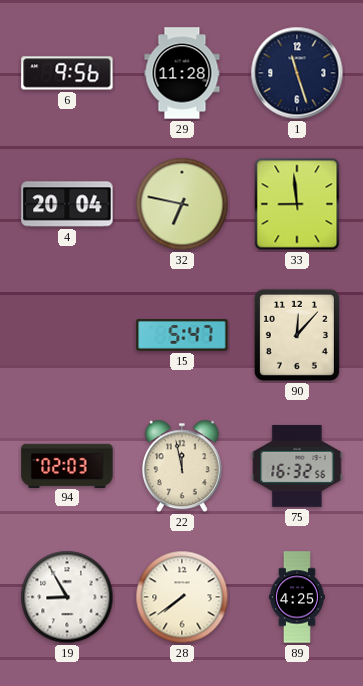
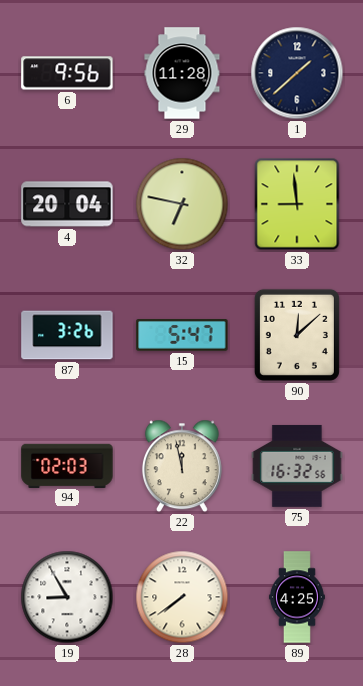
1: 11:27 -> 1:38
87: none -> 3:26
90: 12:07 -> 12:08
